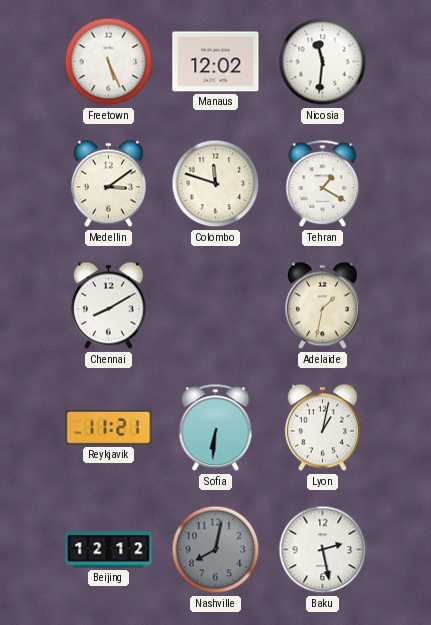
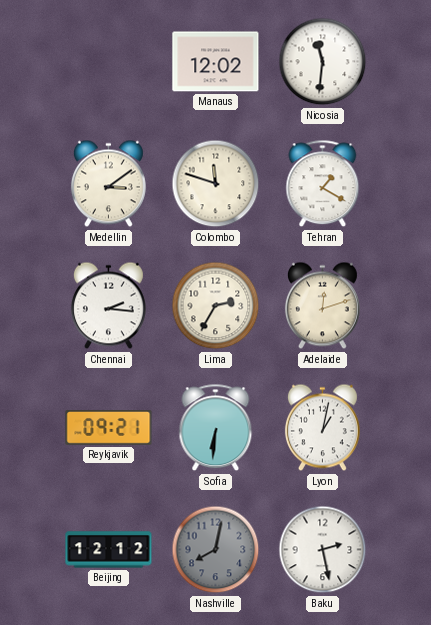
Freetown: 5:26 -> none
Chennai: 8:10 -> 2:16
Lima: none -> 2:35
Adelaide: 1:32 -> 12:12
Reykjavik: 11:21 -> 09:21
